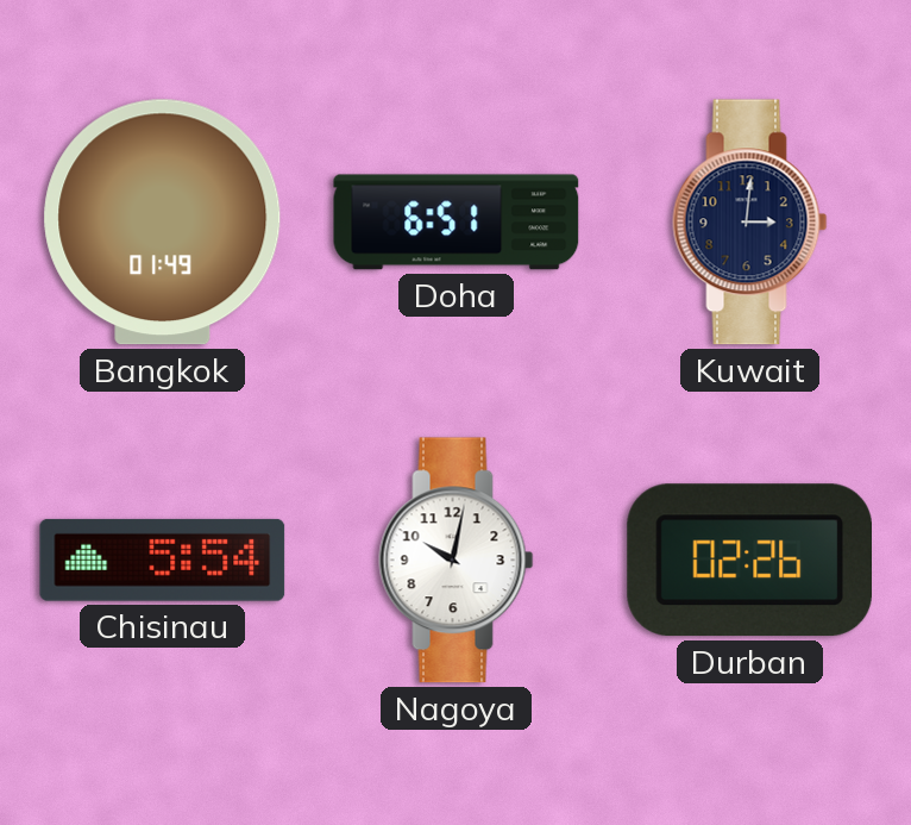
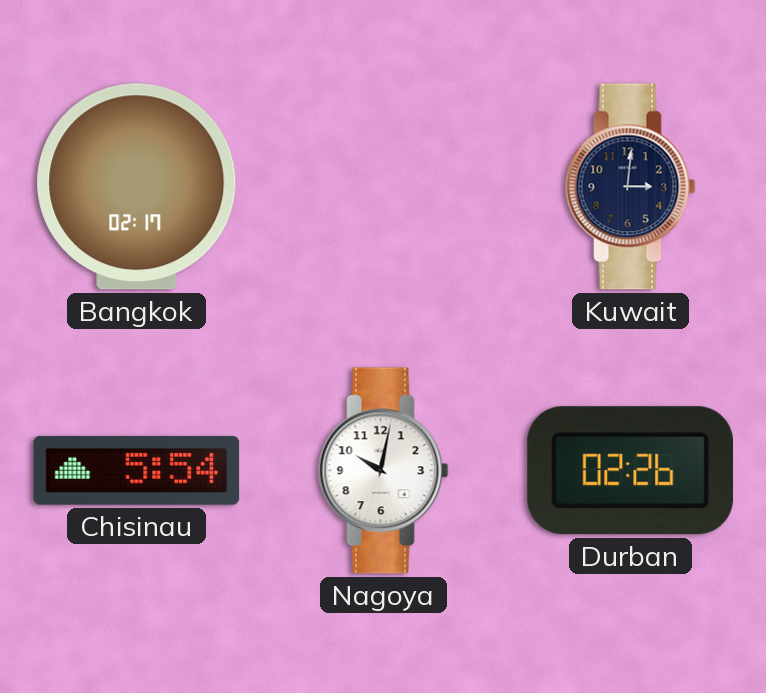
Bangkok: 01:49 -> 02:17
Doha: 6:51 -> none
